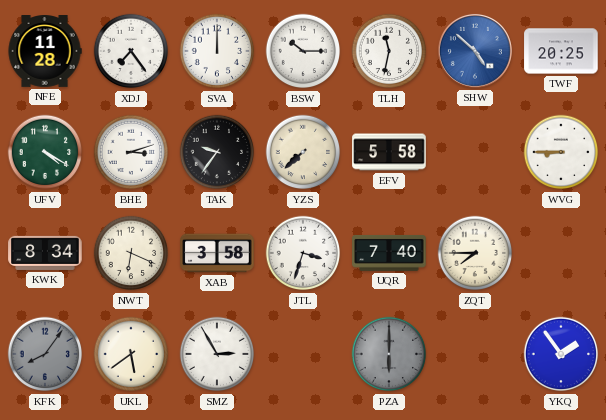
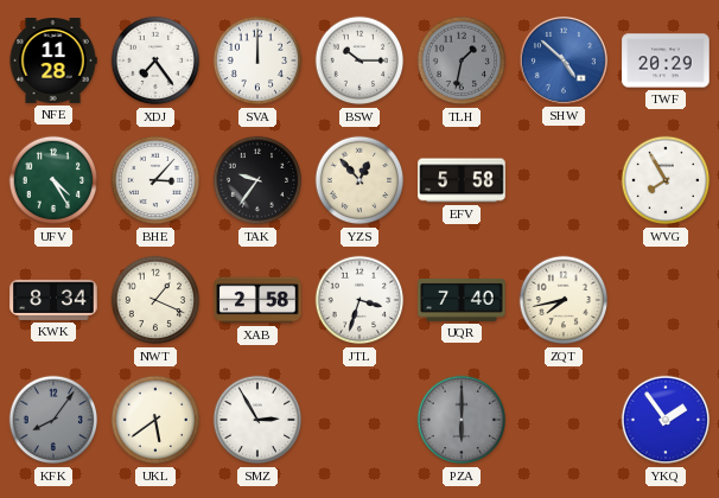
TLH: 11:32 -> 1:32
TLH dial: white -> grey
TWF: 20:25 -> 20:29
UFV: 4:20 -> 4:25
BHE: 3:12 -> 3:07
YZS: 7:38 -> 12:53
WVG: 8:45 -> 7:55
NWT: 6:19 -> 1:19
XAB: 3:58 -> 2:58
ZQT: 7:45 -> 7:43
